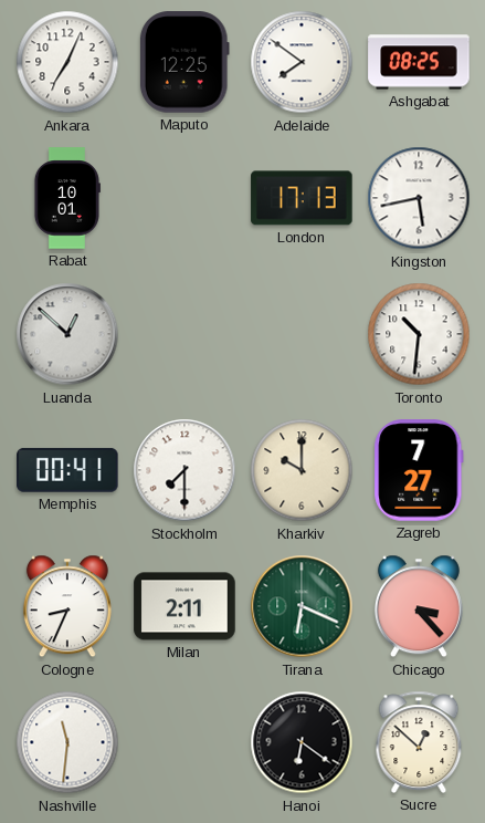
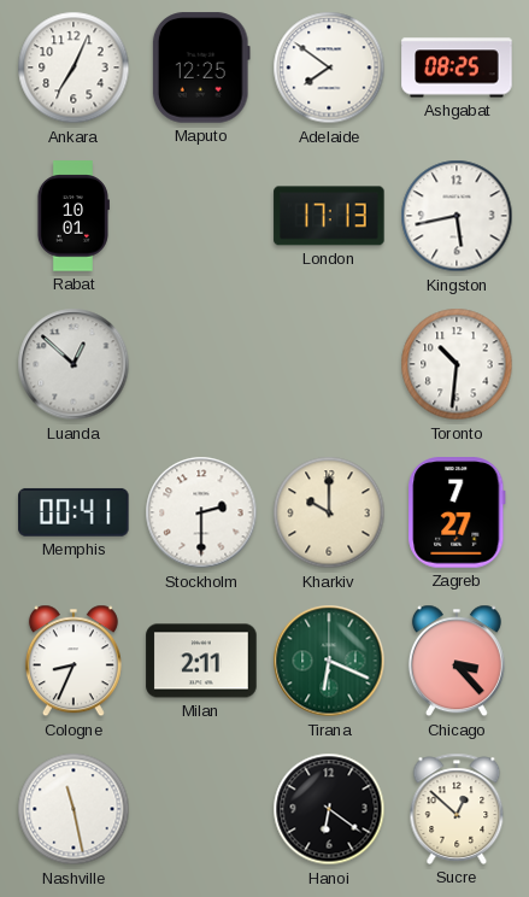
Stockholm: 7:30 -> 2:30
Nashville: 11:31 -> 11:28
